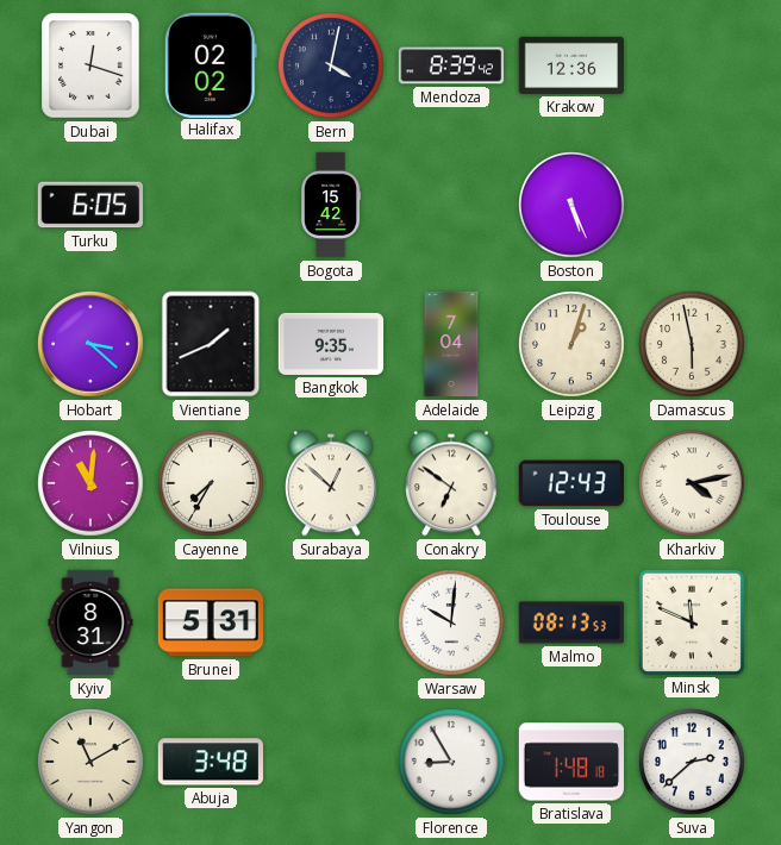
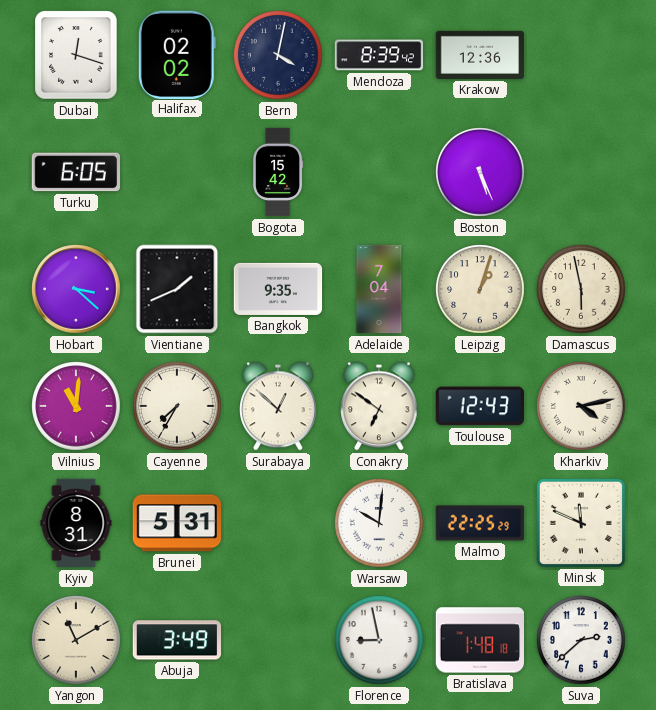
Malmo: 08:13 -> 22:25
Abuja: 3:48 -> 3:49
Florence: 8:55 -> 8:58
